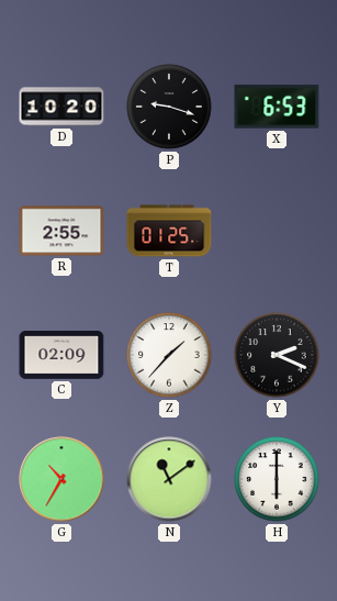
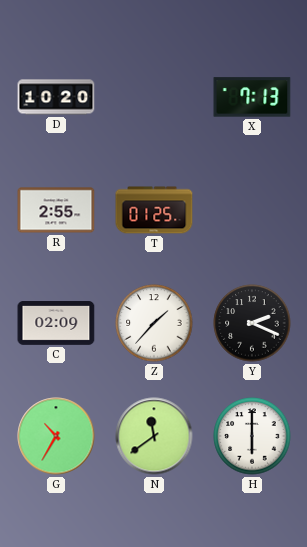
P: 9:18 -> none
X: 6:53 -> 7:13
N: 11:09 -> 11:39
